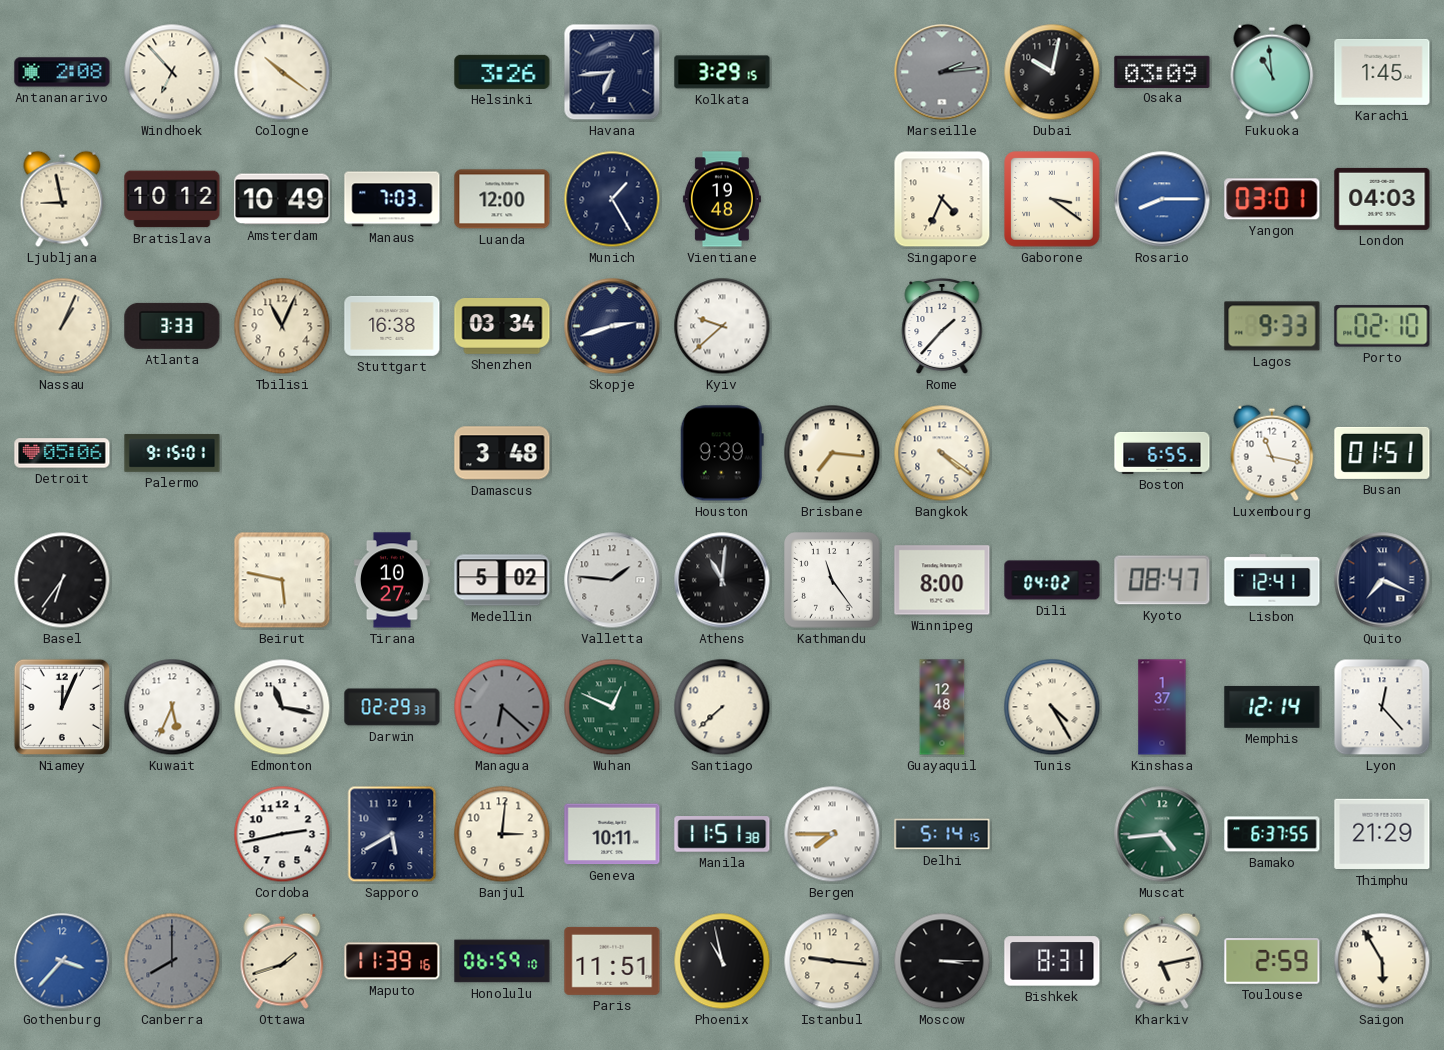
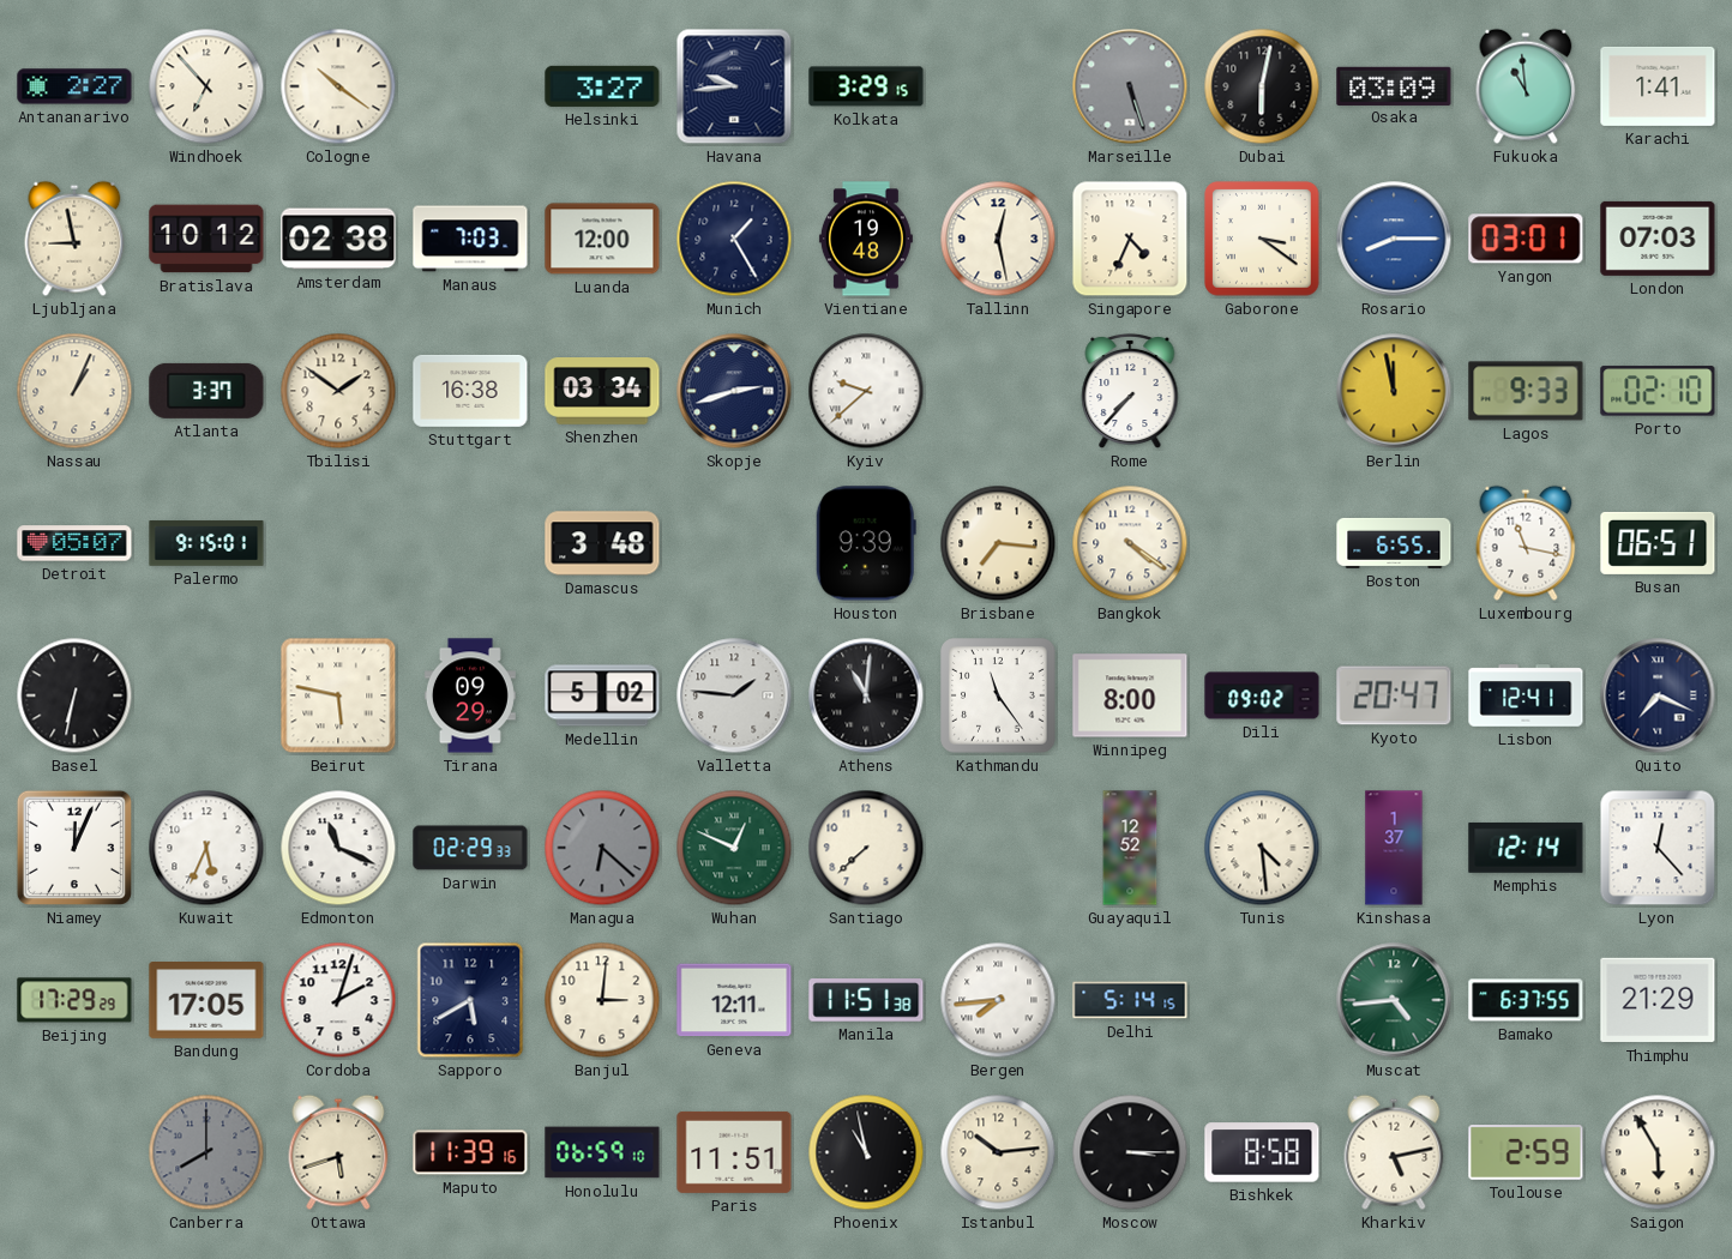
Antananarivo: 2:08 -> 2:27
Helsinki: 3:26 -> 3:27
Havana: 6:44 -> 9:44
Marseille: 2:14 -> 5:27
Dubai: 10:02 -> 6:02
Karachi: 1:45 -> 1:41
Amsterdam: 10:49 -> 02:38
Tallinn: none -> 12:28
London: 04:03 -> 07:03
Atlanta: 3:33 -> 3:37
Tbilisi: 11:04 -> 1:51
Rome: 1:37 -> 7:37
Berlin: none -> 11:58
Detroit: 05:06 -> 05:07
Busan: 01:51 -> 06:51
Basel: 6:36 -> 6:32
Tirana: 10:27 -> 09:29
Dili: 04:02 -> 09:02
Kyoto: 08:47 -> 20:47
Edmonton: 11:17 -> 11:19
Guayaquil: 12:48 -> 12:52
Tunis: 4:25 -> 4:29
Beijing: none -> 17:29
Bandung: none -> 17:05
Cordoba: 2:43 -> 2:03
Geneva: 10:11 -> 12:11
Bergen: 7:45 -> 7:44
Gothenburg: 3:37 -> none
Ottawa: 1:42 -> 5:42
Istanbul: 9:16 -> 10:14
Bishkek: 8:31 -> 8:58
